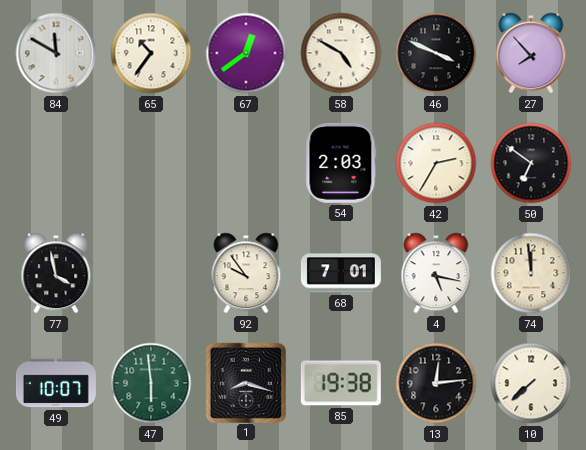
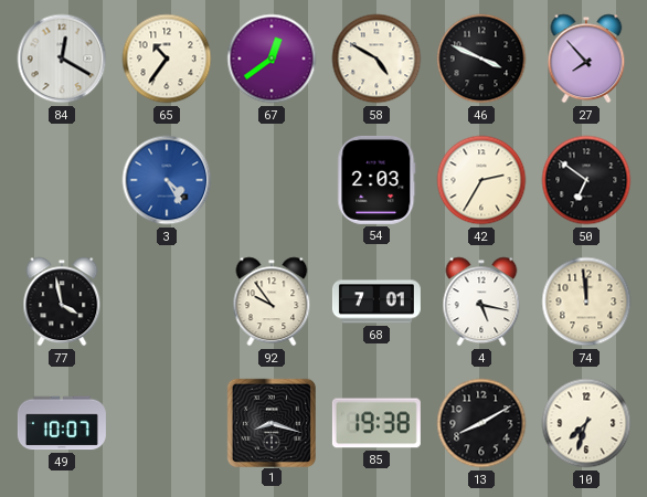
84: 11:50 -> 12:20
3: none -> 4:25
47: 5:59 -> none
13: 12:14 -> 8:10
10: 7:38 -> 7:33
